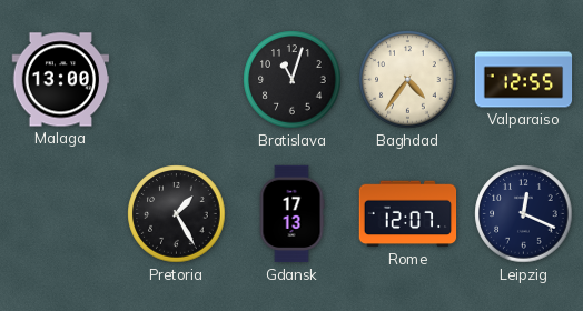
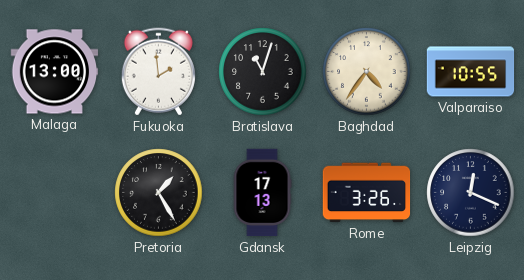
Fukuoka: none -> 1:59
Valparaiso: 12:55 -> 10:55
Rome: 12:07 -> 3:26
